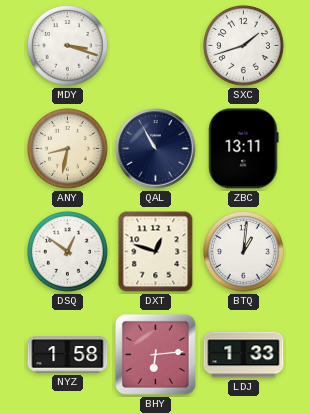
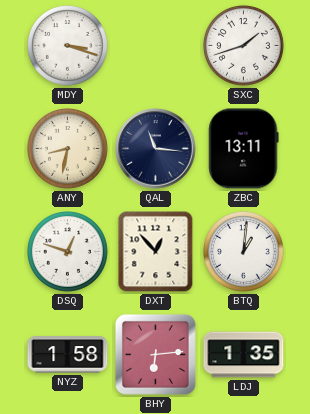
QAL: 10:55 -> 11:16
DSQ: 12:51 -> 12:48
DXT: 12:48 -> 12:53
LDJ: 1:33 -> 1:35
